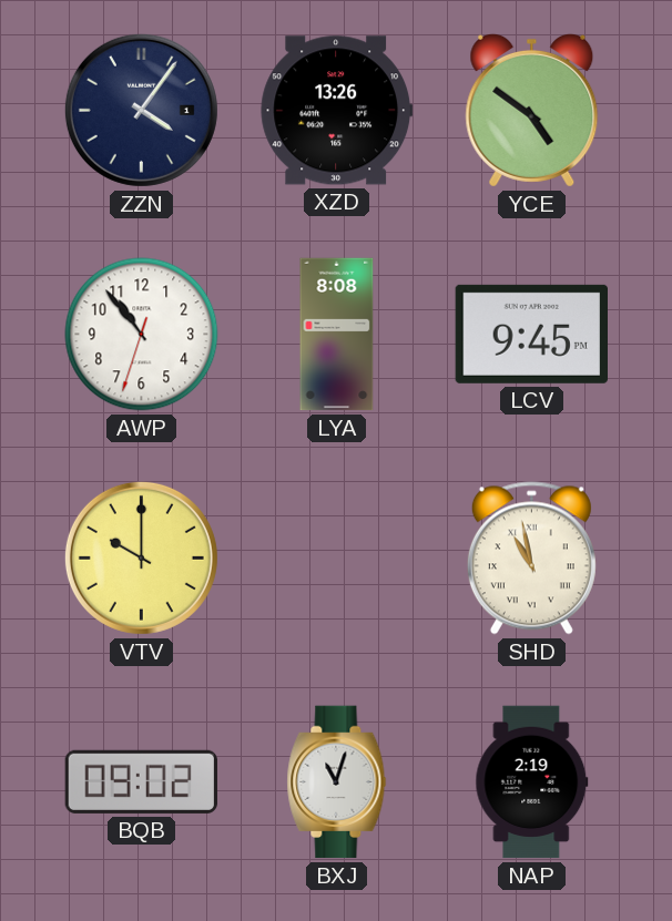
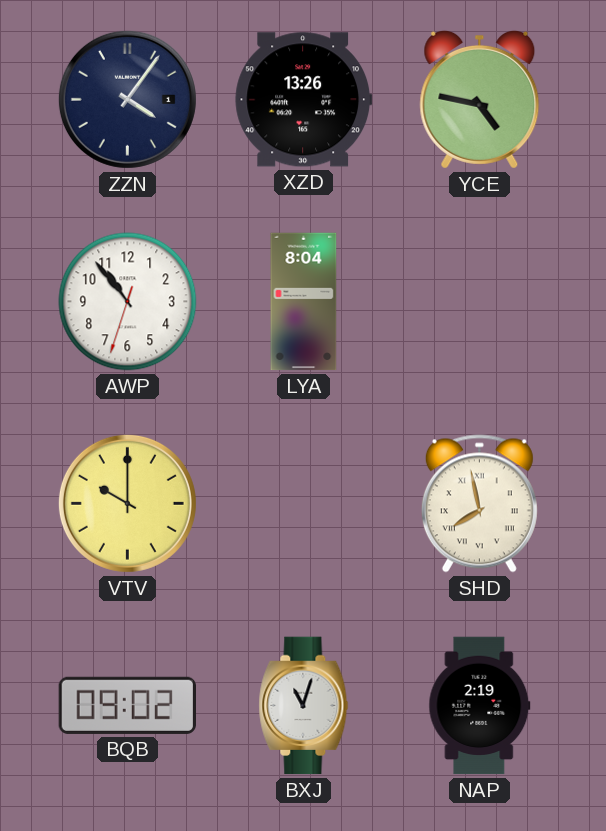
YCE: 4:51 -> 4:47
LYA: 8:08 -> 8:04
LCV: 9:45 -> none
SHD: 10:58 -> 7:58
